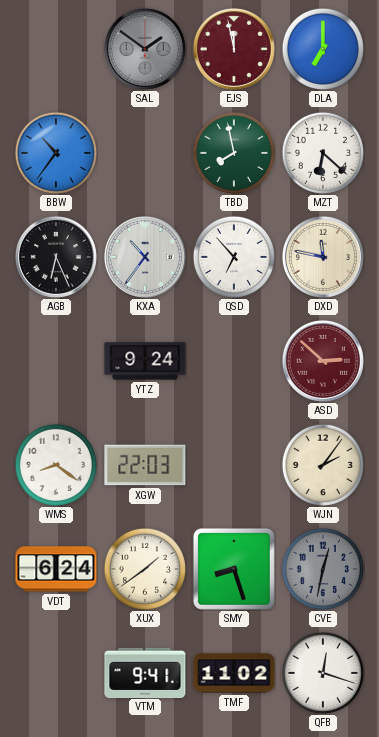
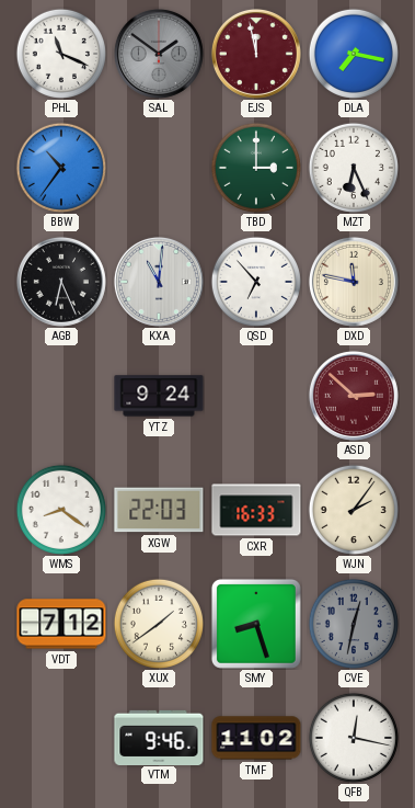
PHL: none -> 11:19
DLA: 7:00 -> 7:17
TBD: 7:58 -> 3:00
MZT: 6:22 -> 6:26
KXA: 10:36 -> 11:01
CXR: none -> 16:33
VDT: 6:24 -> 7:12
VTM: 9:41 -> 9:46
QFB: 12:18 -> 12:17
